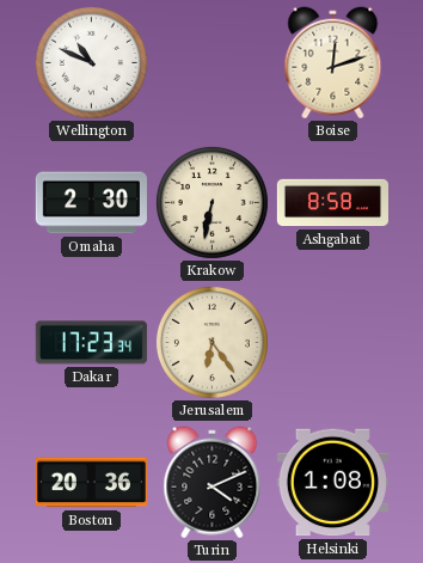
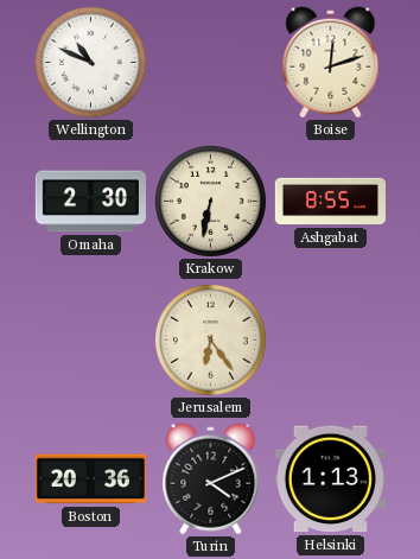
Ashgabat: 8:58 -> 8:55
Dakar: 17:23 -> none
Helsinki: 1:08 -> 1:13
